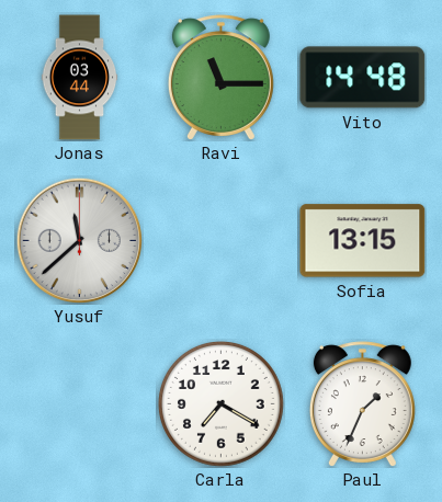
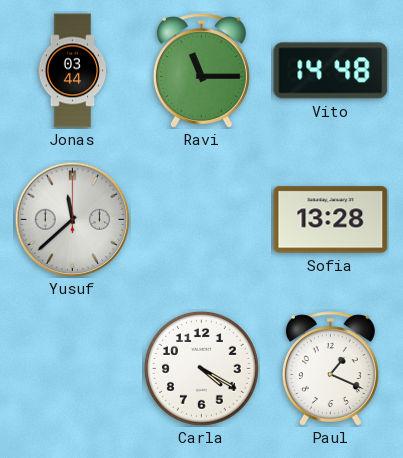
Sofia: 13:15 -> 13:28
Carla: 7:20 -> 4:20
Paul: 1:34 -> 1:19
